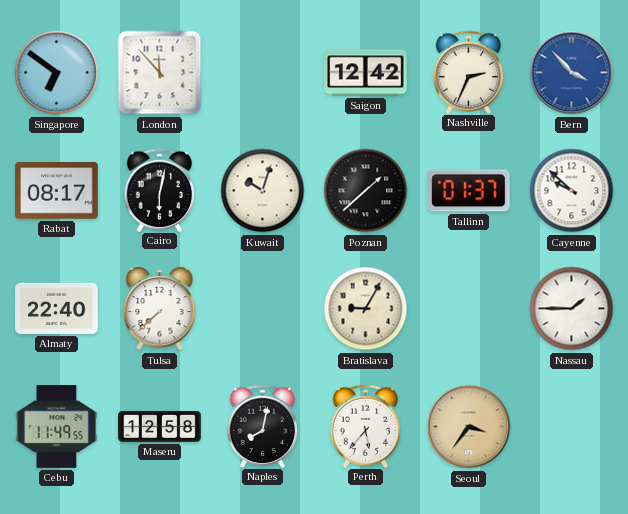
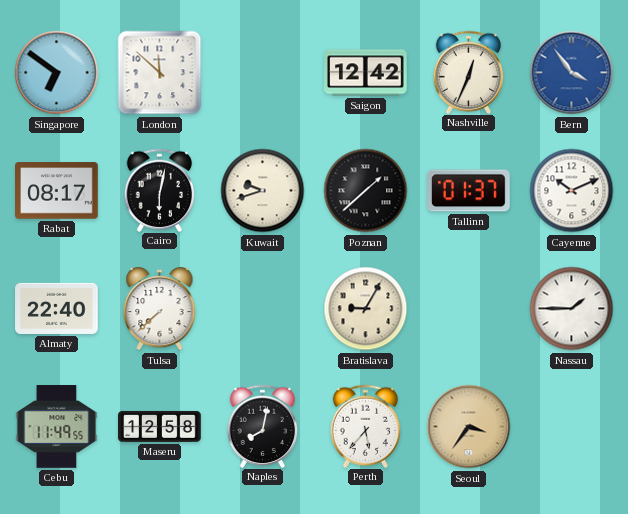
London: 11:53 -> 11:52
Nashville: 2:34 -> 12:34
Bern: 3:53 -> 3:54
Kuwait: 10:03 -> 9:42
Cayenne: 9:52 -> 10:11
